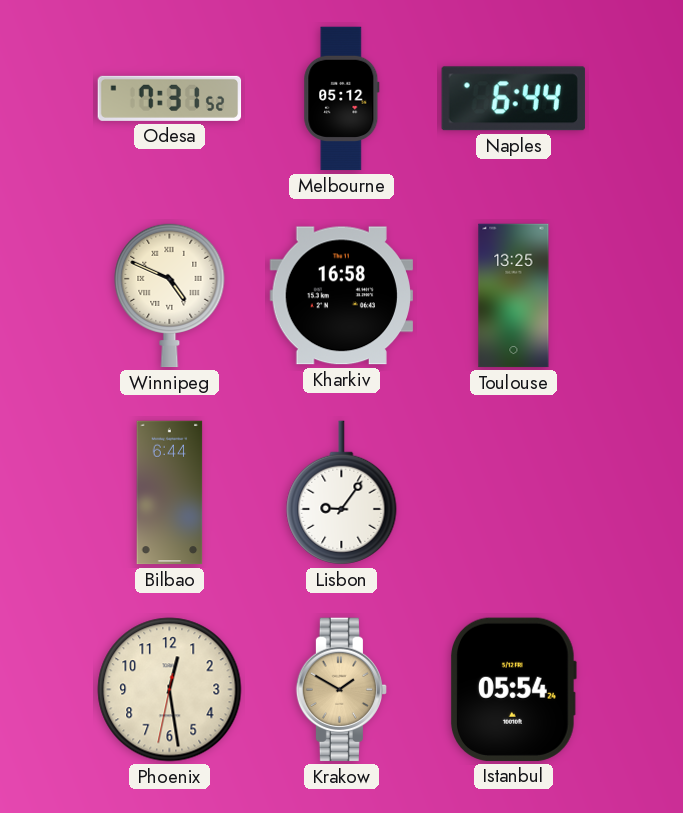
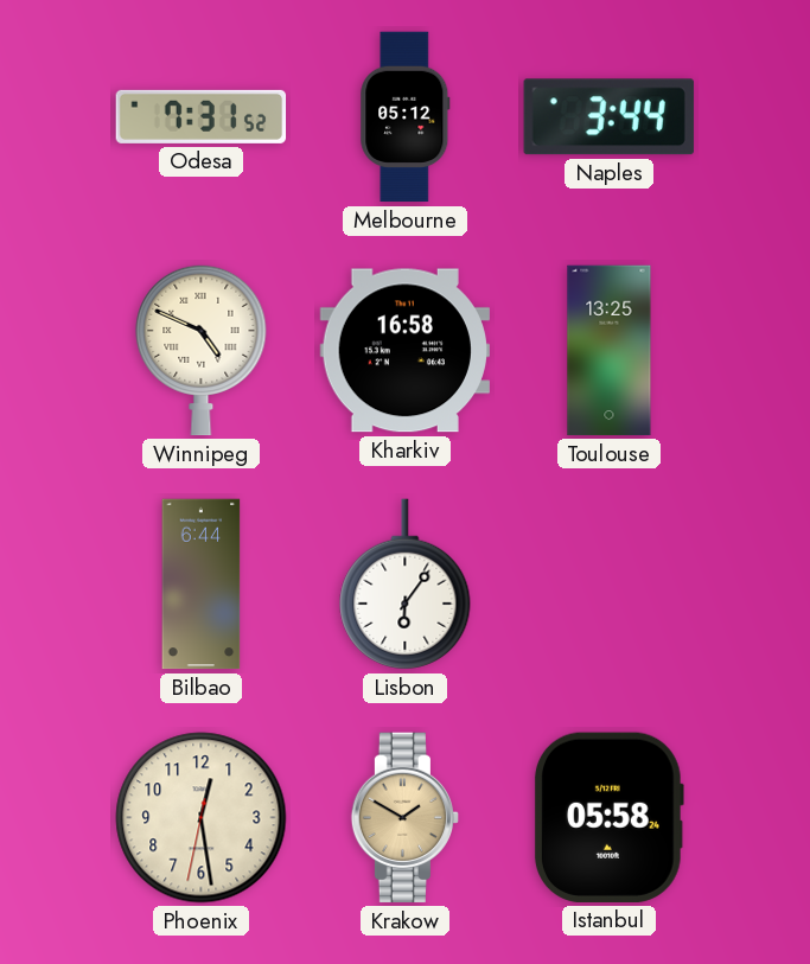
Naples: 6:44 -> 3:44
Lisbon: 9:06 -> 6:06
Istanbul: 05:54 -> 05:58
